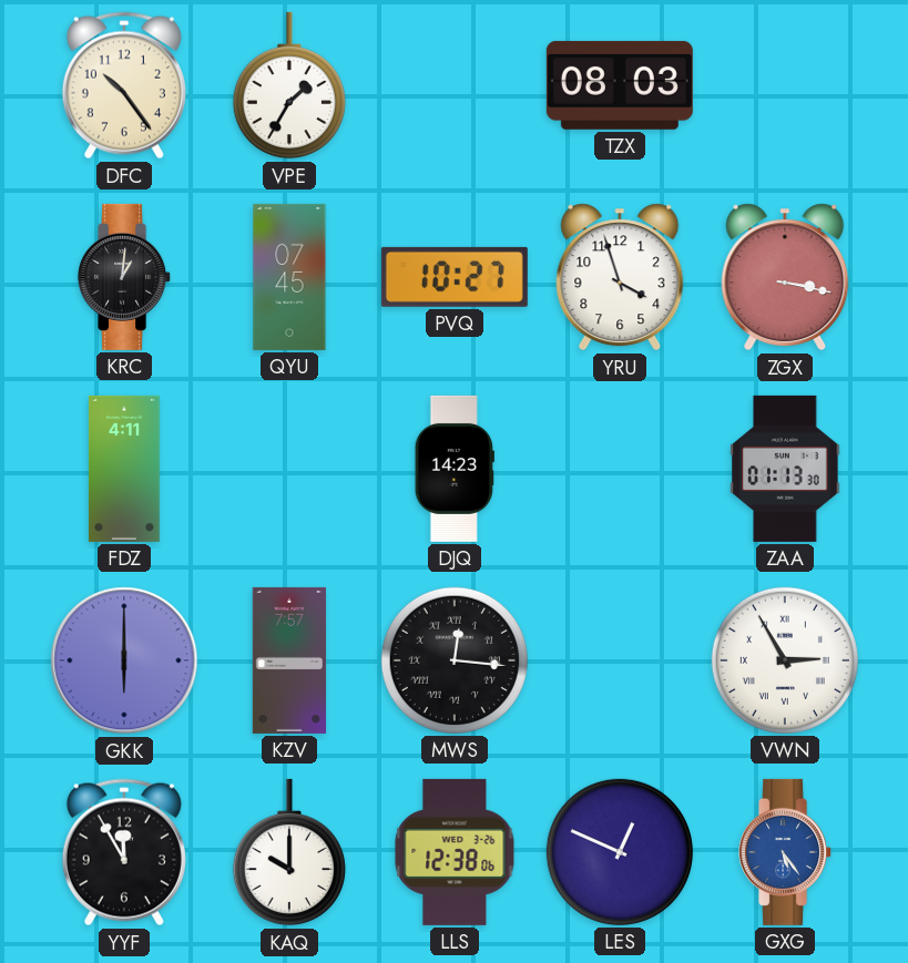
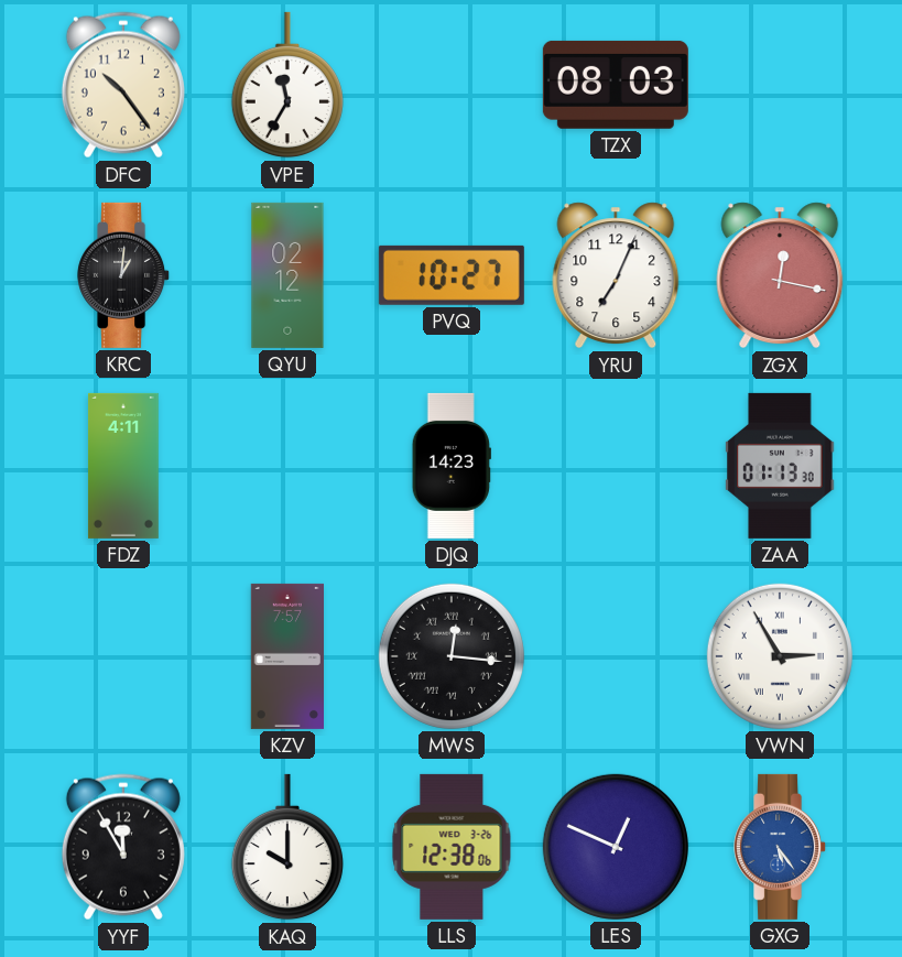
VPE: 1:35 -> 11:35
QYU: 07:45 -> 02:12
YRU: 3:57 -> 7:04
ZGX: 3:17 -> 12:17
GKK: 6:00 -> none
